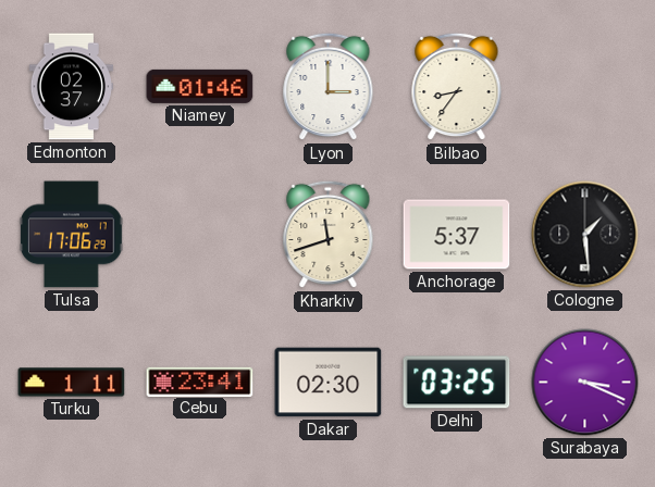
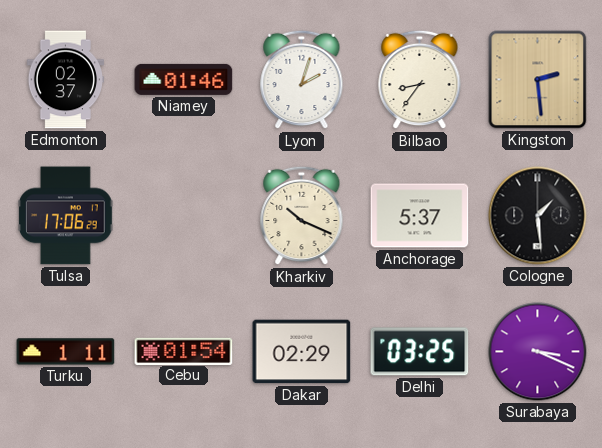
Lyon: 3:00 -> 2:03
Kingston: none -> 2:29
Kharkiv: 11:42 -> 10:19
Cebu: 23:41 -> 01:54
Dakar: 02:30 -> 02:29
